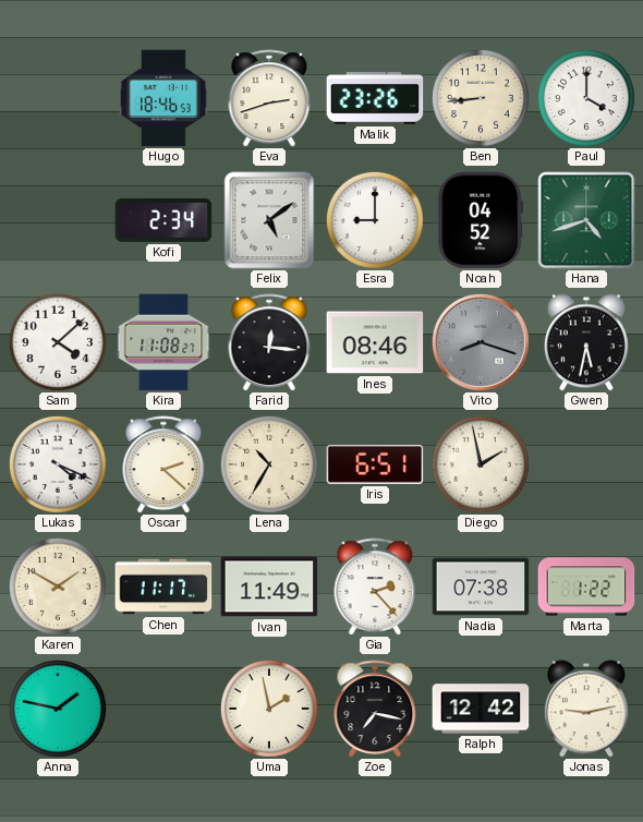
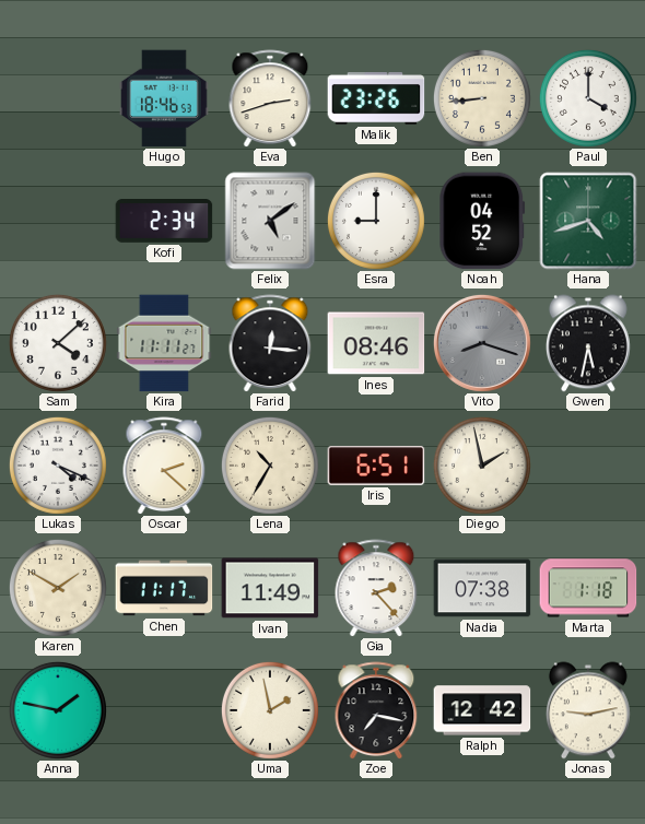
Kira: 11:08 -> 11:11
Marta: 1:22 -> 1:18
